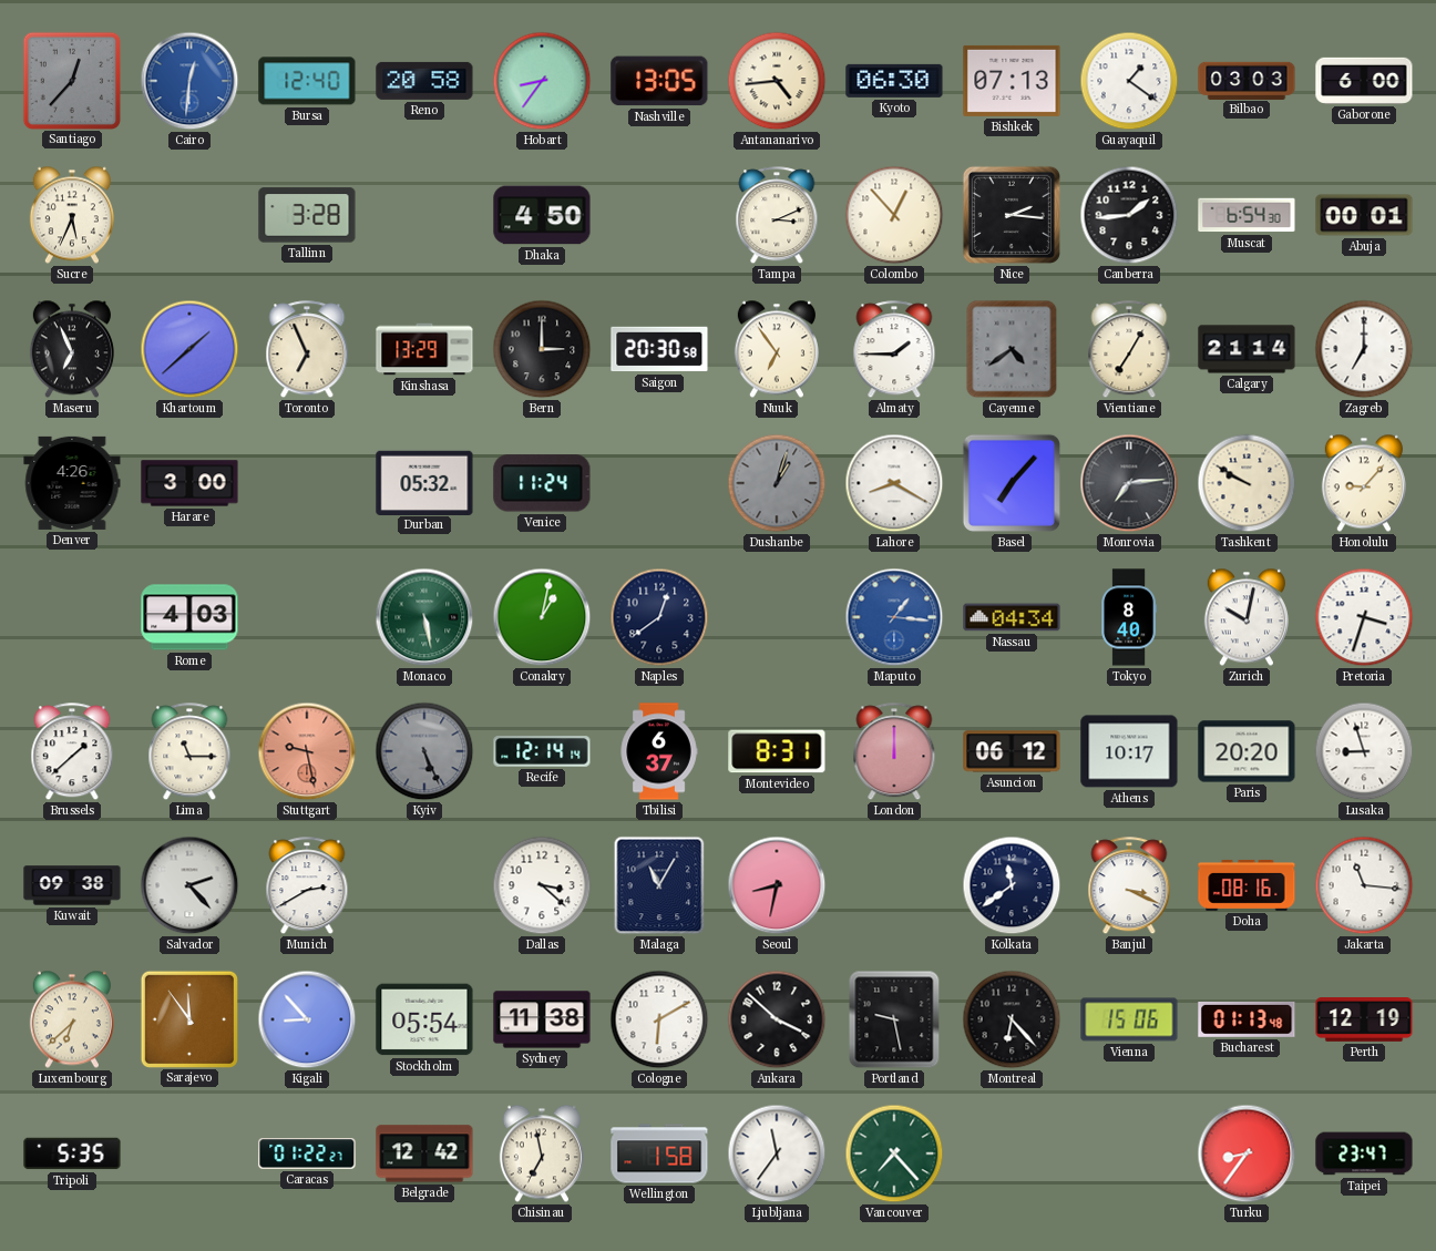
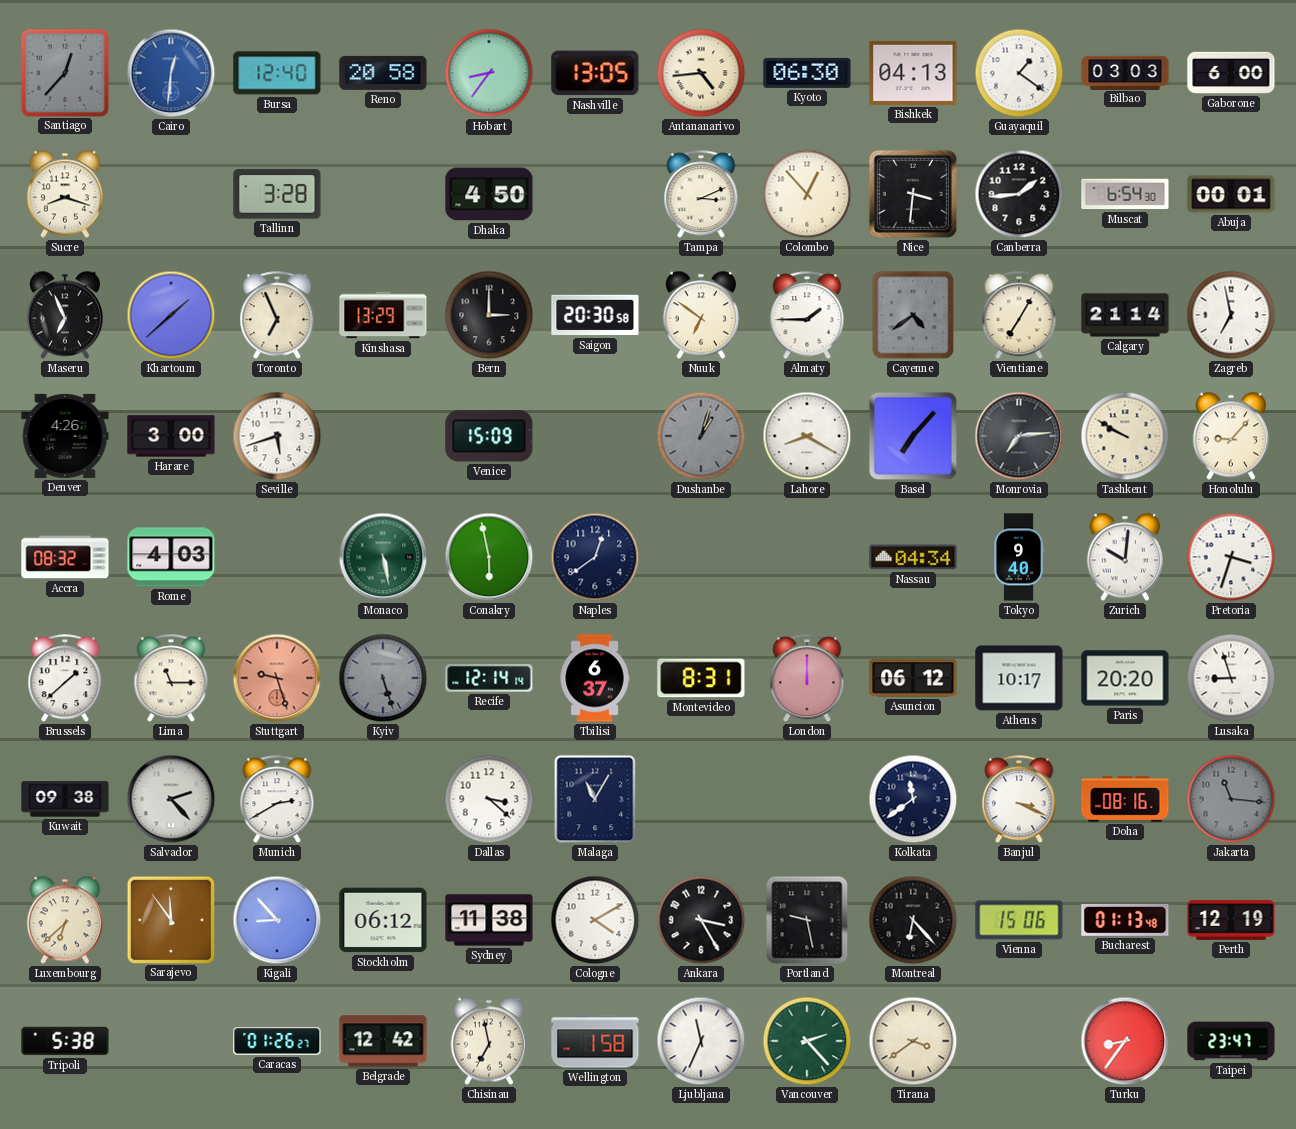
Bishkek: 07:13 -> 04:13
Sucre: 5:34 -> 8:18
Nice: 2:16 -> 3:31
Nuuk: 6:54 -> 6:51
Zagreb: 7:00 -> 6:58
Seville: none -> 5:42
Durban: 05:32 -> none
Venice: 11:24 -> 15:09
Accra: none -> 08:32
Conakry: 1:02 -> 5:58
Maputo: 1:16 -> none
Tokyo: 8:40 -> 9:40
Zurich: 10:02 -> 10:01
Stuttgart: 9:28 -> 9:27
Kyiv: 5:26 -> 5:27
Seoul: 8:32 -> none
Jakarta dial: white -> grey
Stockholm: 05:54 -> 06:12
Cologne: 6:10 -> 4:10
Ankara: 3:52 -> 3:25
Tripoli: 5:35 -> 5:38
Caracas: 01:22 -> 01:26
Ljubljana: 11:36 -> 11:34
Vancouver: 7:23 -> 2:23
Tirana: none -> 3:39
